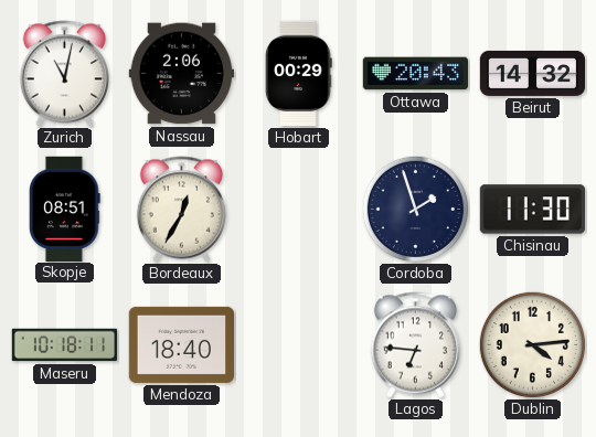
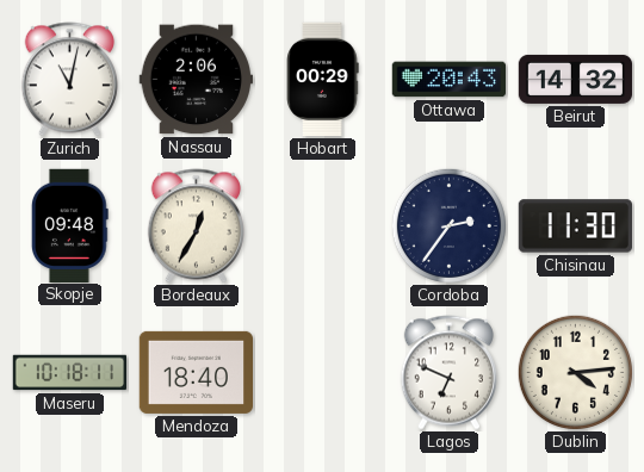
Skopje: 08:51 -> 09:48
Cordoba: 1:57 -> 2:36
Lagos: 6:46 -> 6:49
